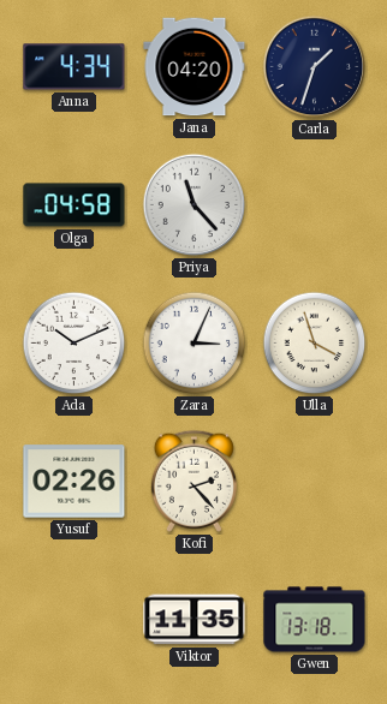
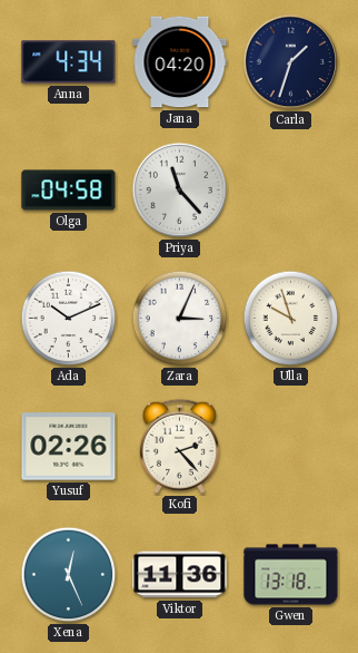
Ulla: 3:57 -> 9:57
Xena: none -> 12:26
Viktor: 11:35 -> 11:36
